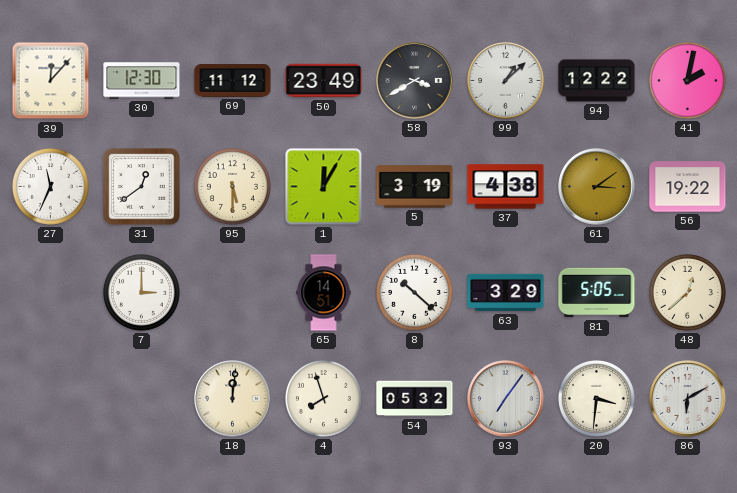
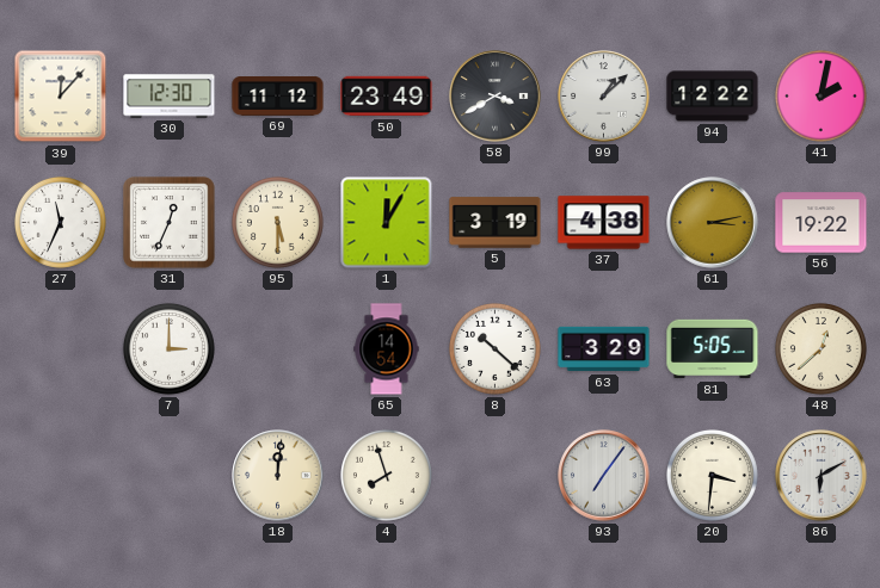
31: 12:39 -> 12:34
61: 3:09 -> 3:13
65: 14:51 -> 14:54
54: 05:32 -> none
